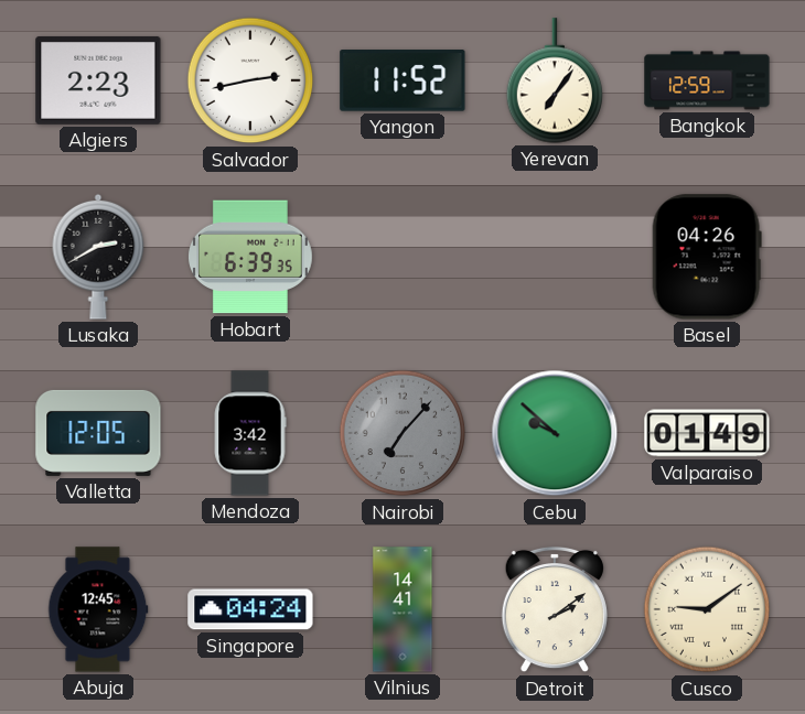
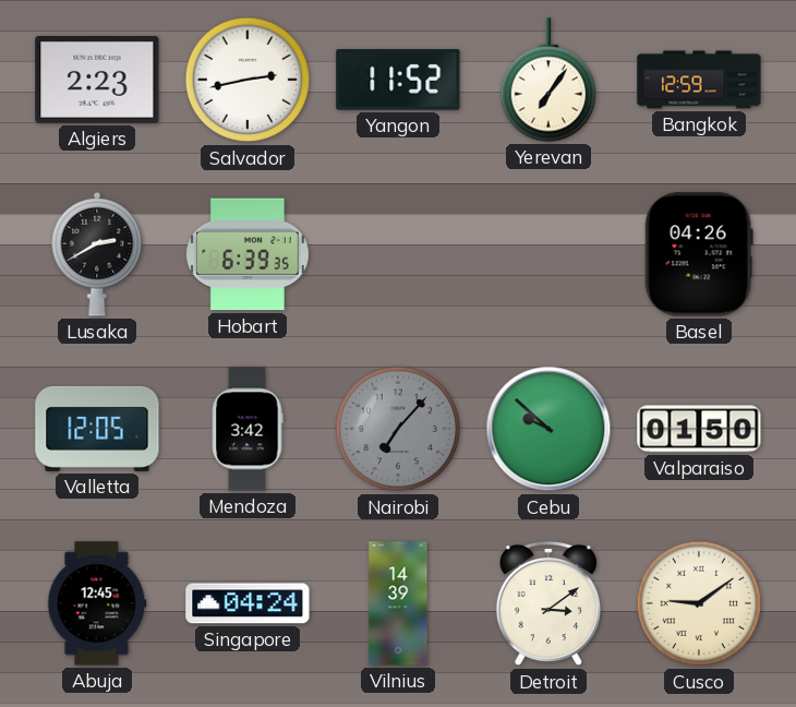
Valparaiso: 01:49 -> 01:50
Vilnius: 14:41 -> 14:39
Detroit: 2:09 -> 3:09
